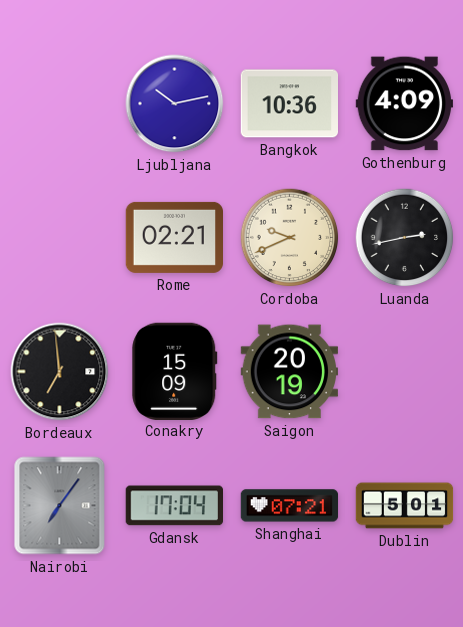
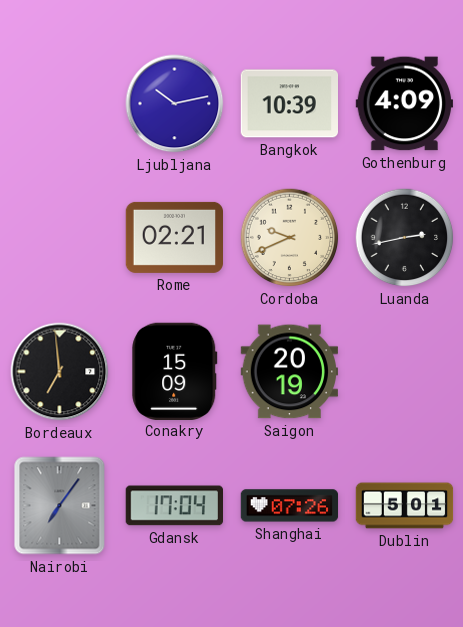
Bangkok: 10:36 -> 10:39
Shanghai: 07:21 -> 07:26
